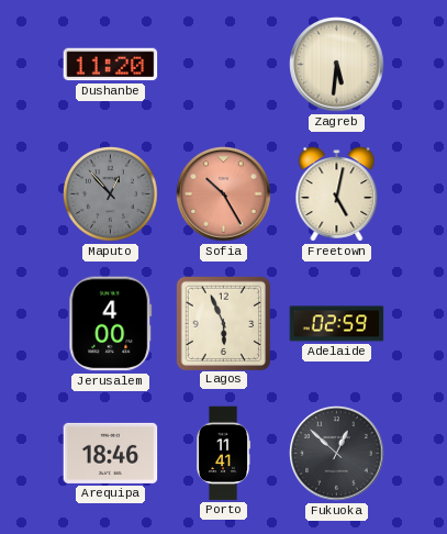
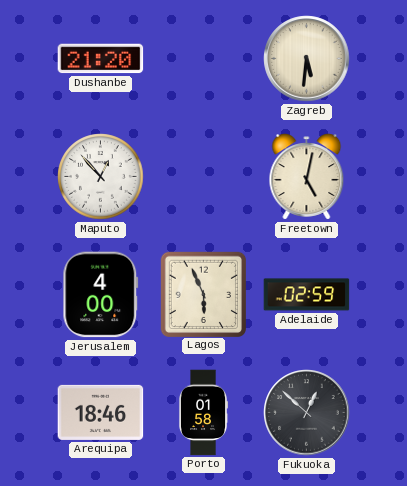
Dushanbe: 11:20 -> 21:20
Maputo dial: grey -> white
Sofia: 10:25 -> none
Porto: 11:41 -> 01:58
